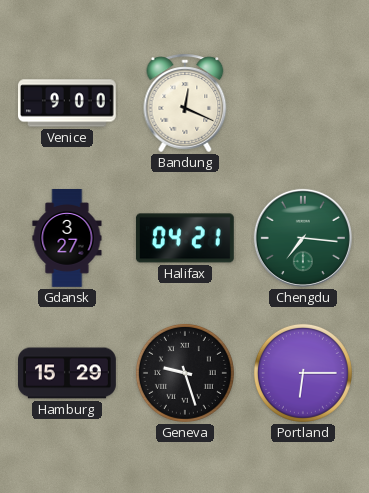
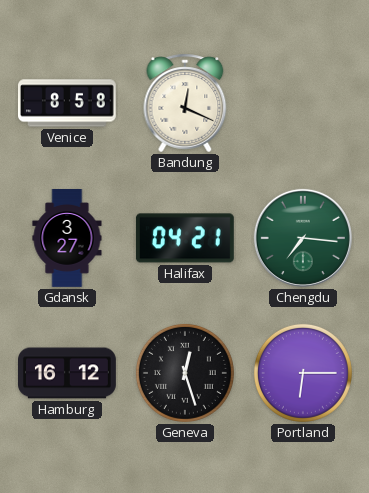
Venice: 9:00 -> 8:58
Hamburg: 15:29 -> 16:12
Geneva: 9:27 -> 12:27
